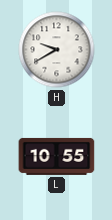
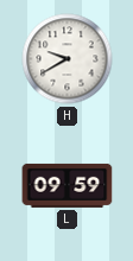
L: 10:55 -> 09:59
